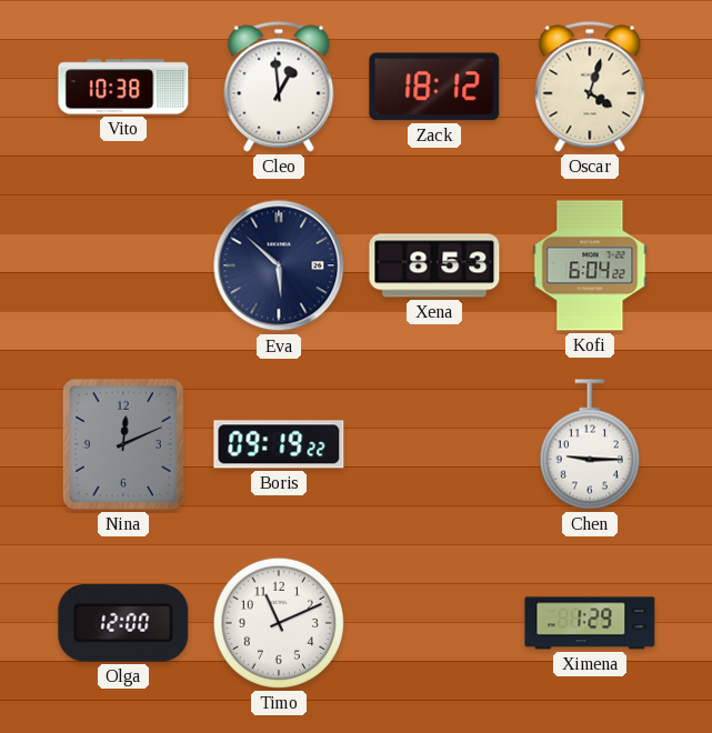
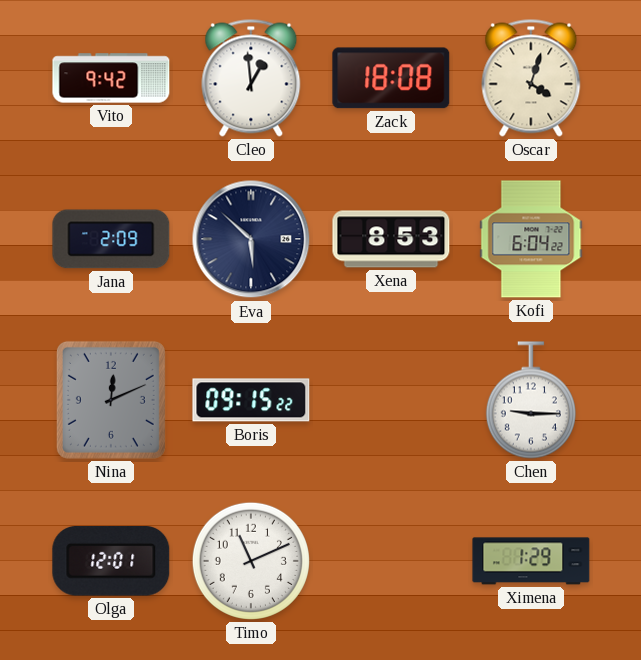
Vito: 10:38 -> 9:42
Zack: 18:12 -> 18:08
Jana: none -> 2:09
Boris: 09:19 -> 09:15
Olga: 12:00 -> 12:01
